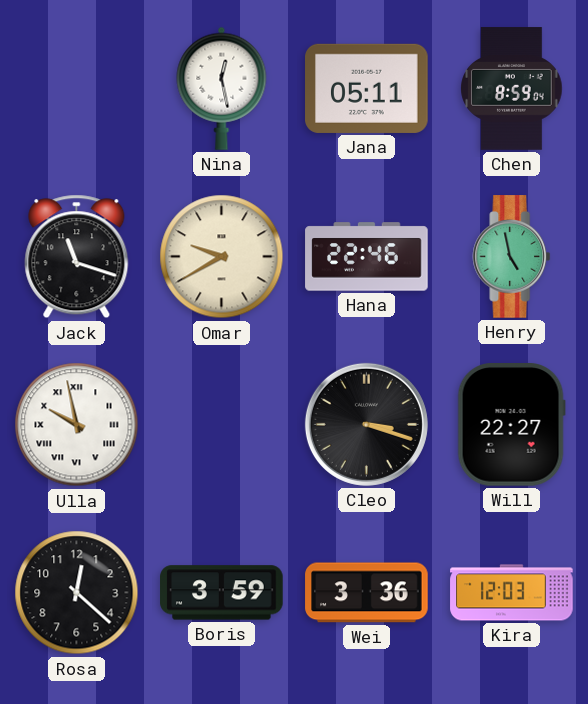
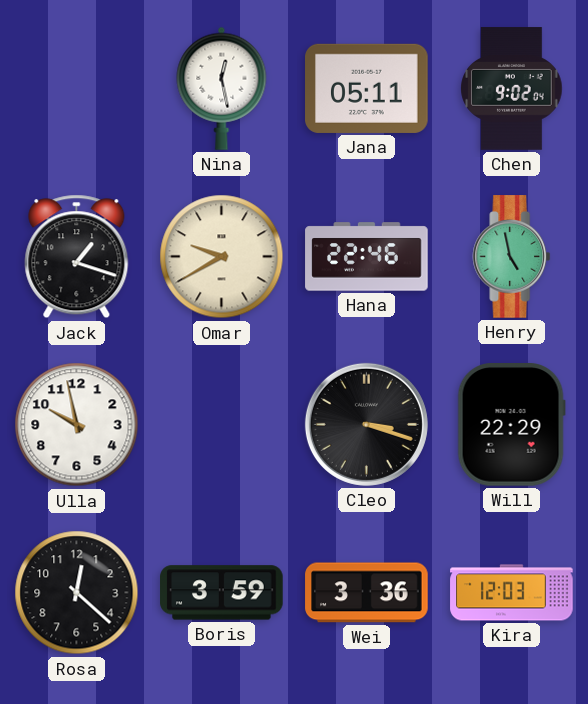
Chen: 8:59 -> 9:02
Jack: 11:18 -> 1:18
Ulla numerals: Roman -> Arabic
Will: 22:27 -> 22:29
